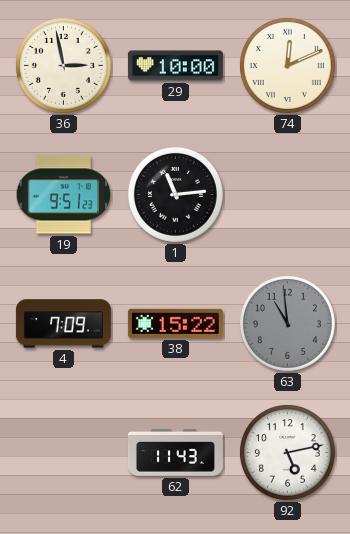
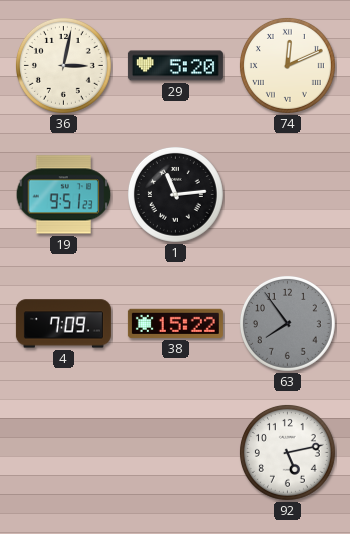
36: 2:58 -> 3:02
29: 10:00 -> 5:20
63: 10:59 -> 7:54
62: 11:43 -> none
